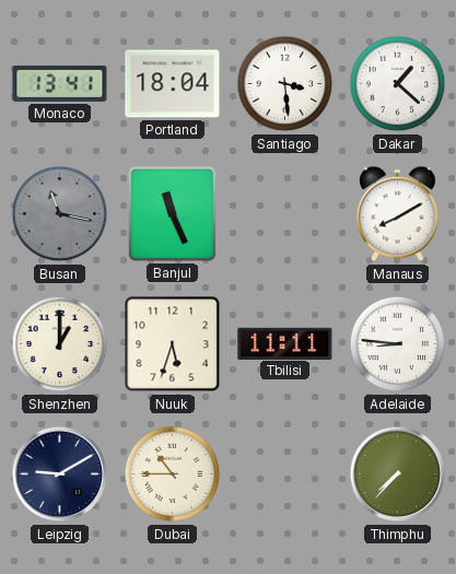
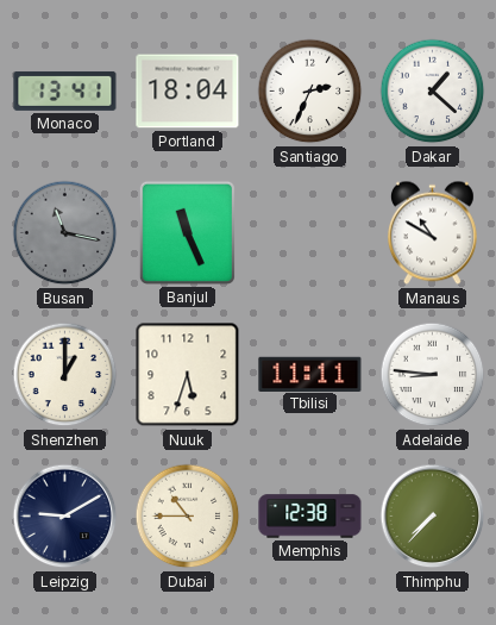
Santiago: 3:29 -> 2:34
Manaus: 8:10 -> 10:50
Memphis: none -> 12:38
